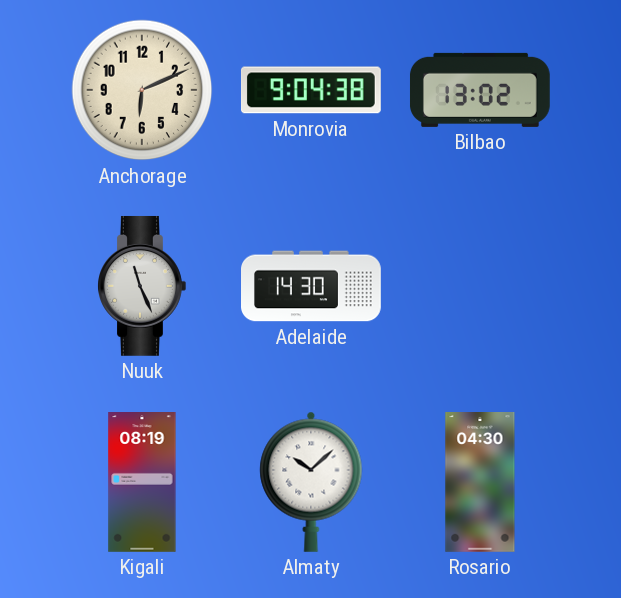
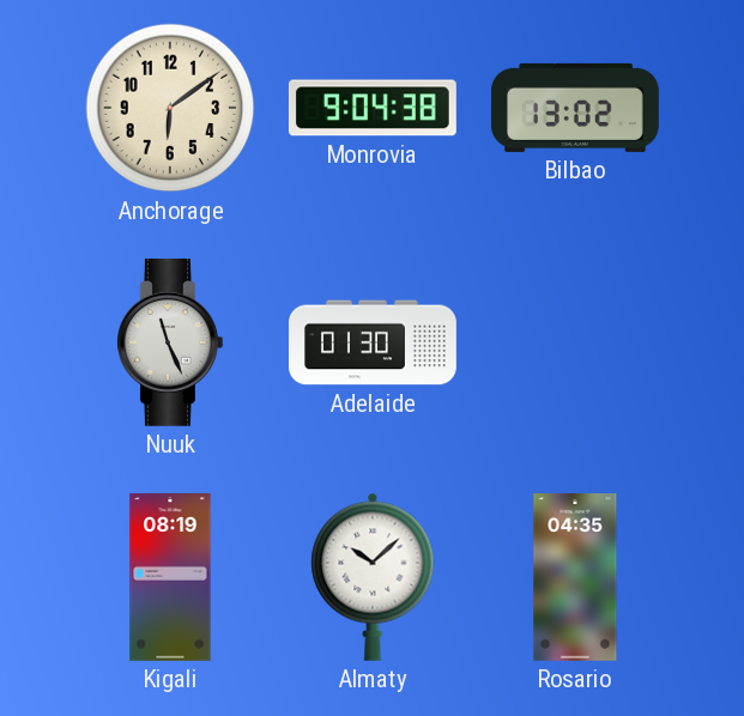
Anchorage: 6:11 -> 6:09
Adelaide: 14:30 -> 01:30
Rosario: 04:30 -> 04:35
